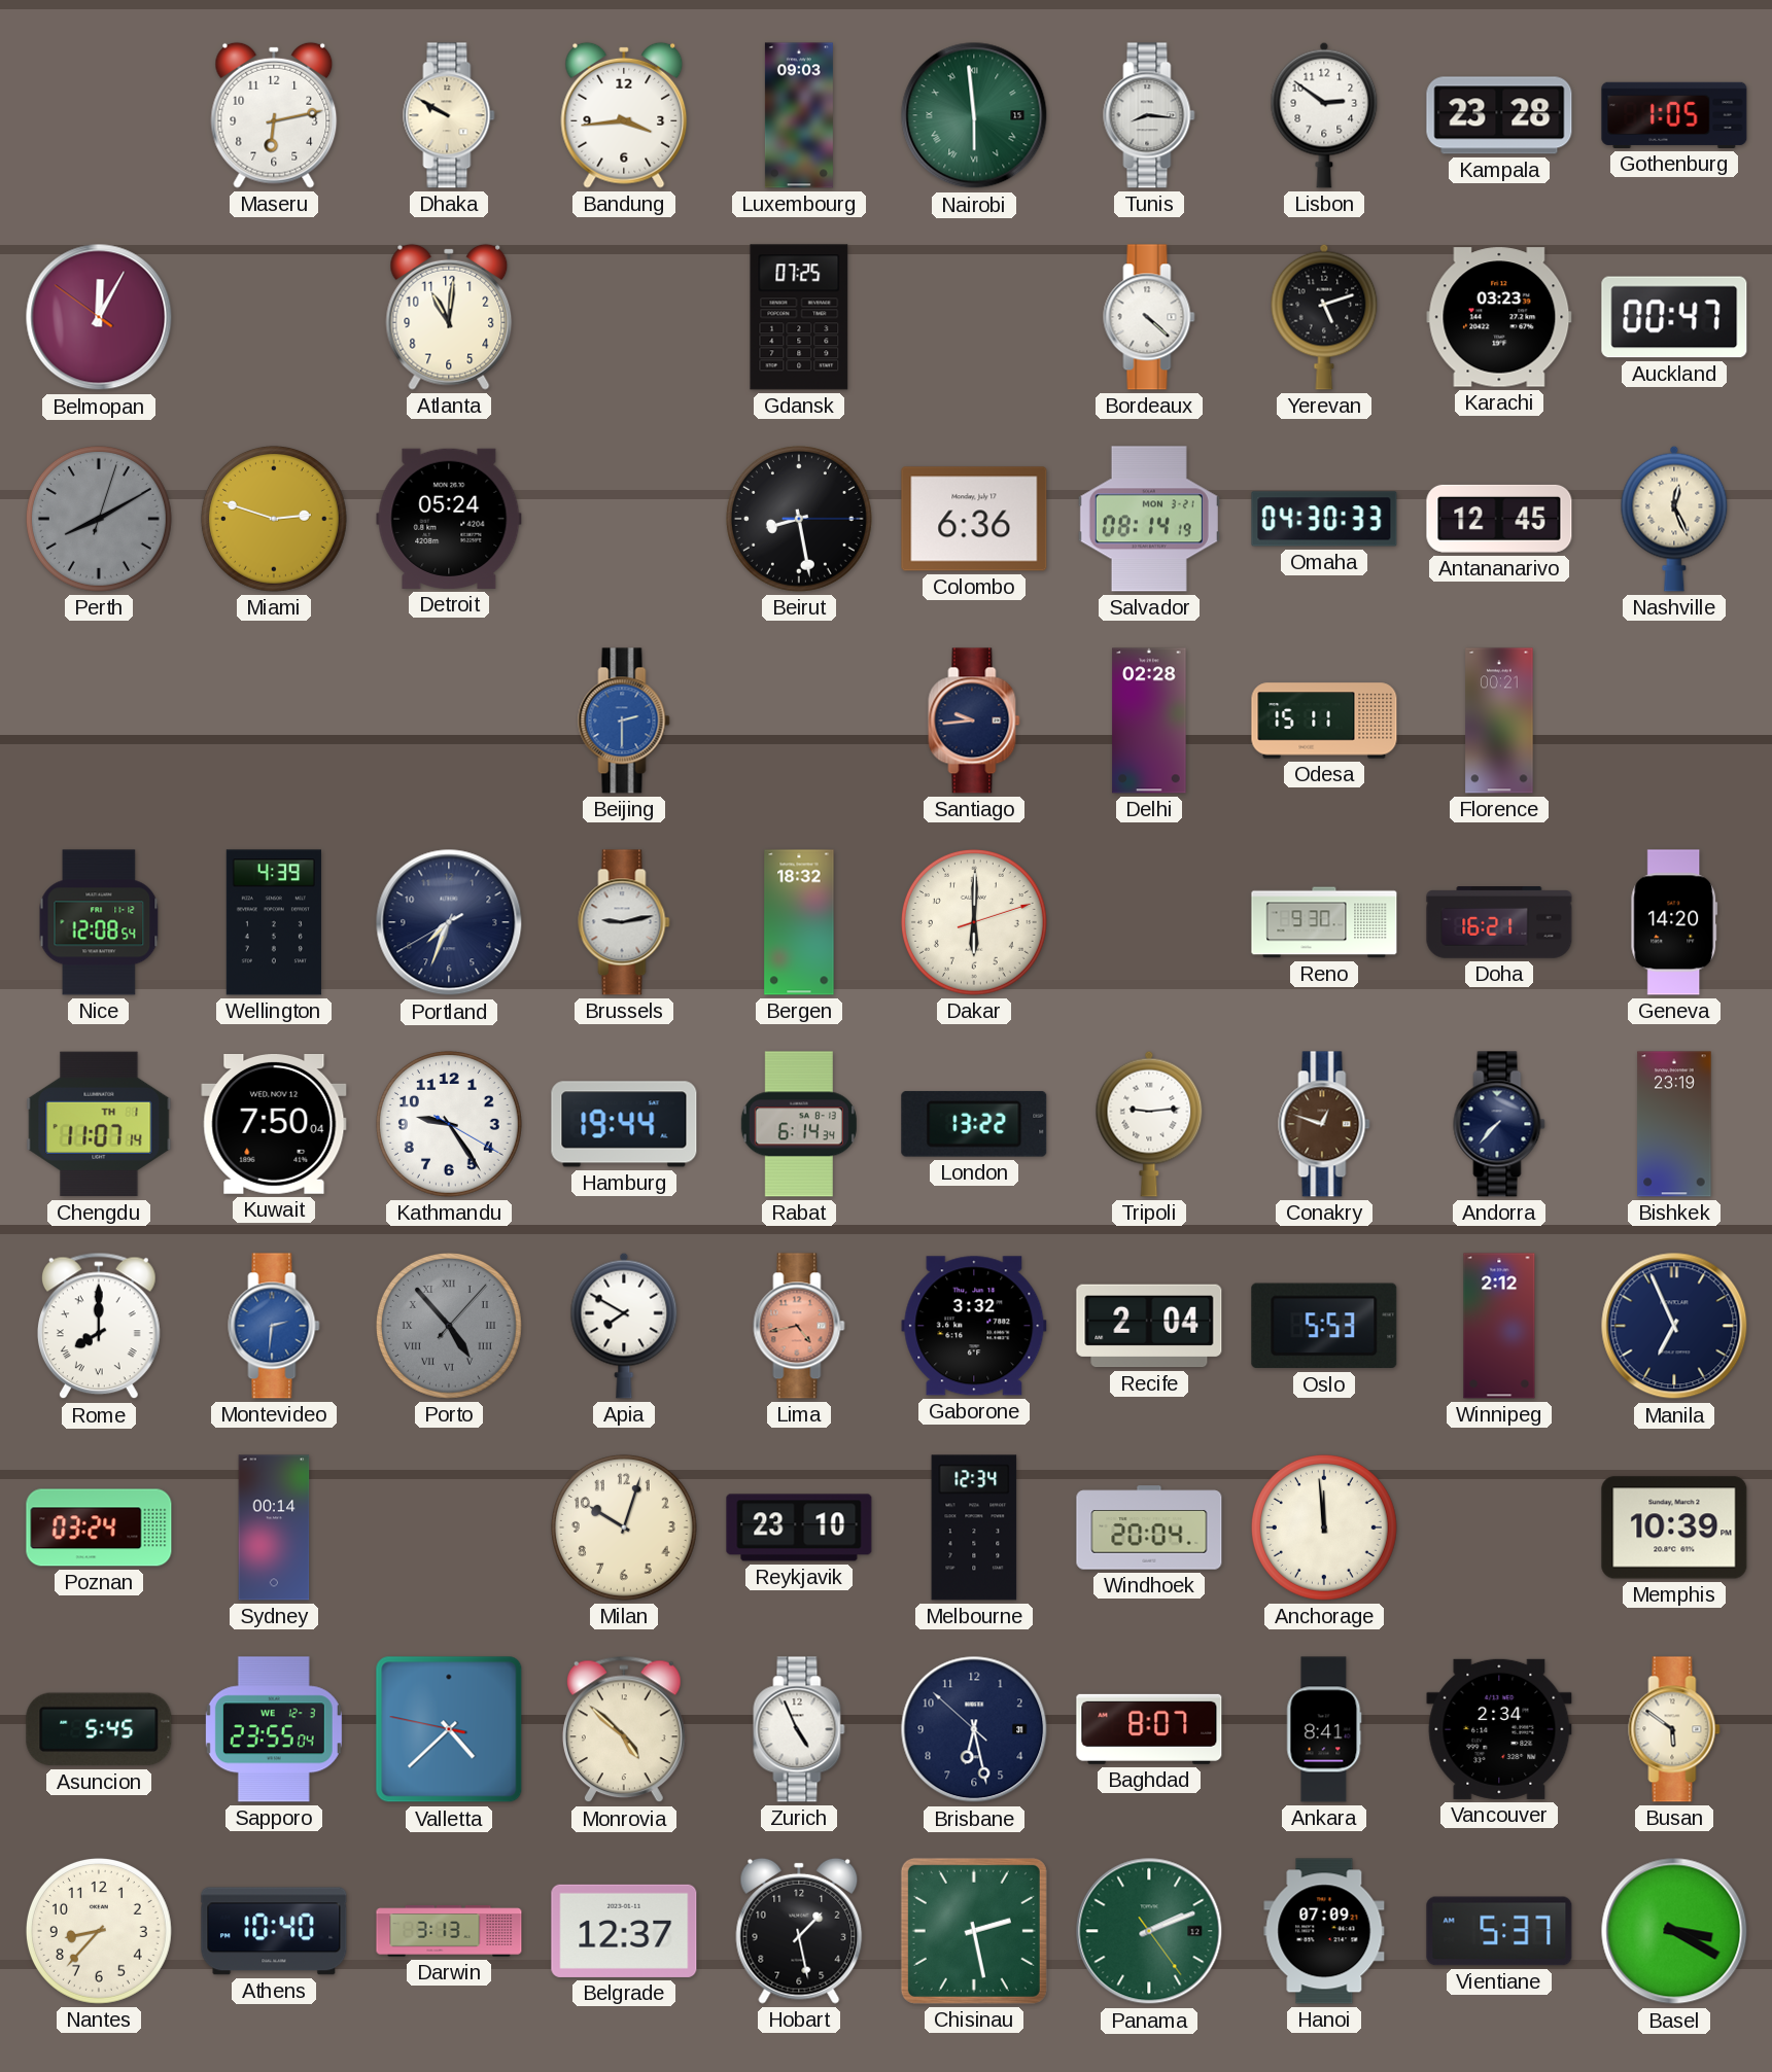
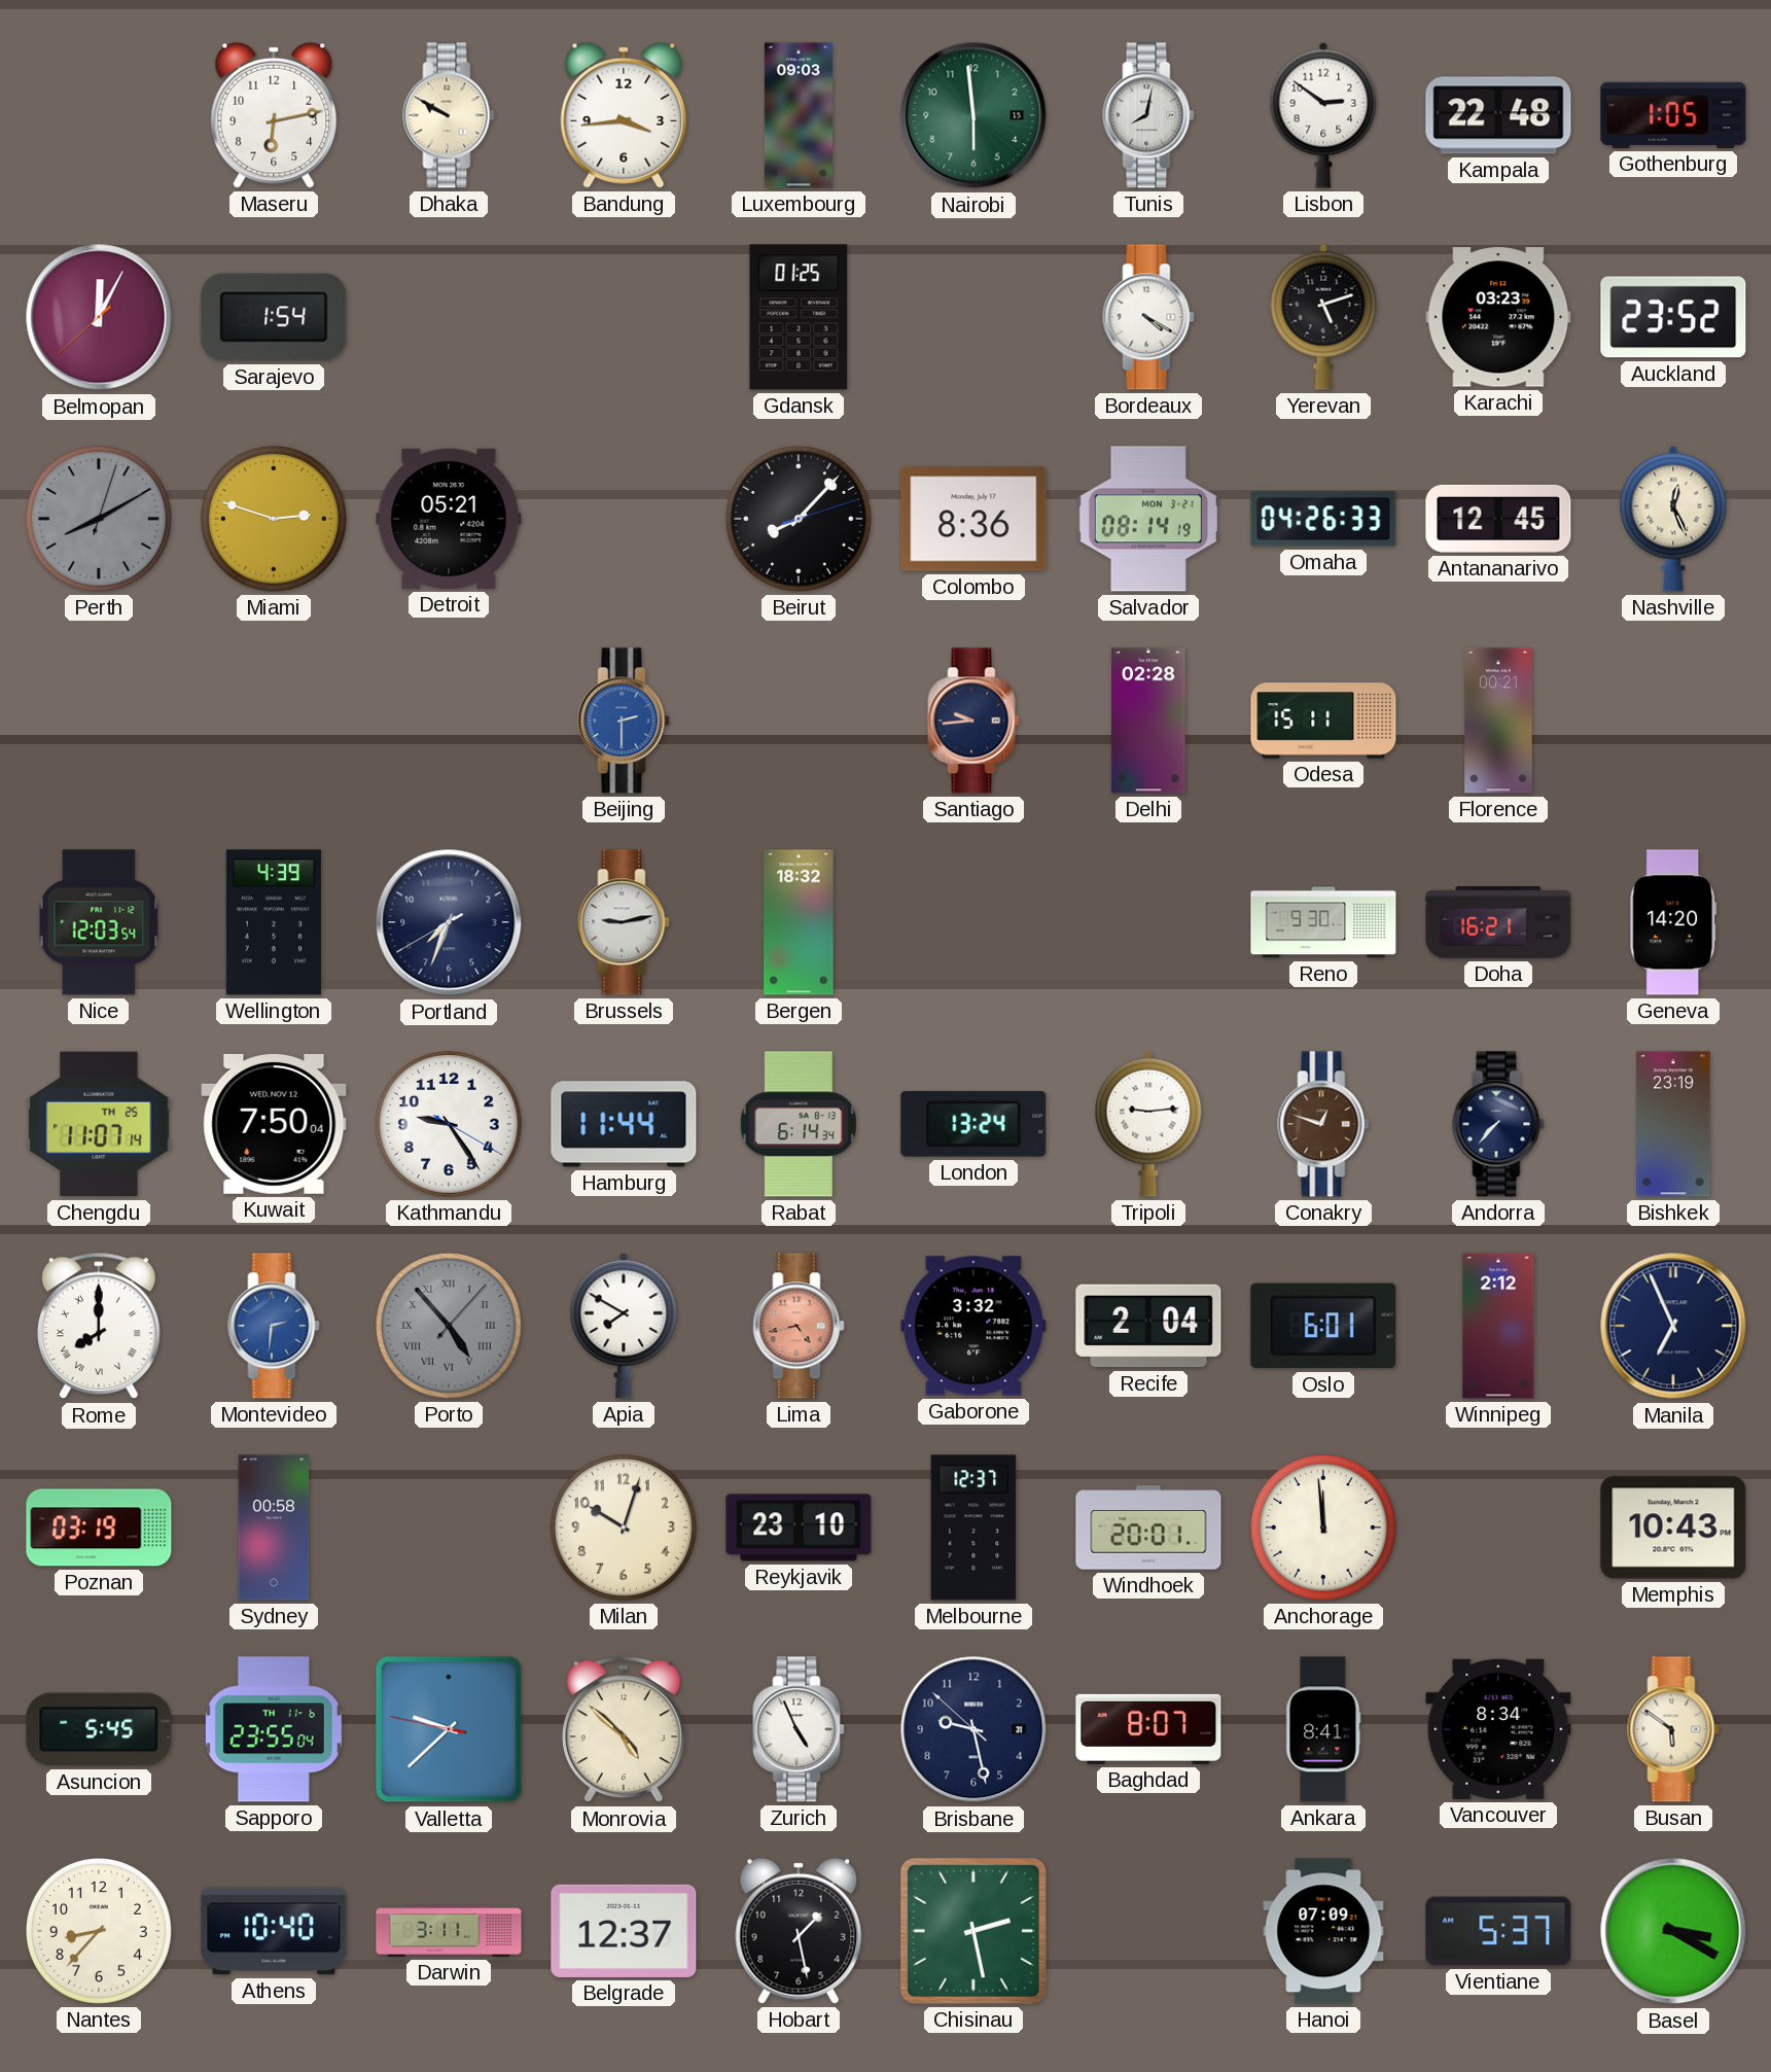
Nairobi numerals: Roman -> Arabic
Tunis: 8:16 -> 8:02
Kampala: 23:28 -> 22:48
Belmopan: 12:04:51 -> 12:04:38
Sarajevo: none -> 1:54
Atlanta: 11:01 -> none
Gdansk: 07:25 -> 01:25
Bordeaux: 4:22 -> 4:20
Auckland: 00:47 -> 23:52
Detroit: 05:24 -> 05:21
Beirut: 8:28 -> 8:07
Colombo: 6:36 -> 8:36
Omaha: 04:30 -> 04:26
Nice: 12:08 -> 12:03
Dakar: 6:00 -> none
Chengdu date: TH 1 -> TH 25
Hamburg: 19:44 -> 11:44
London: 13:22 -> 13:24
Oslo: 5:53 -> 6:01
Poznan: 03:24 -> 03:19
Sydney: 00:14 -> 00:58
Melbourne: 12:34 -> 12:37
Windhoek: 20:04 -> 20:01
Memphis: 10:39 -> 10:43
Sapporo date: WE 12-3 -> TH 11-6
Valletta: 4:37 -> 9:37
Brisbane: 6:27 -> 9:27
Vancouver: 2:34 -> 8:34
Darwin: 3:13 -> 3:11
Panama: 2:11 -> none
